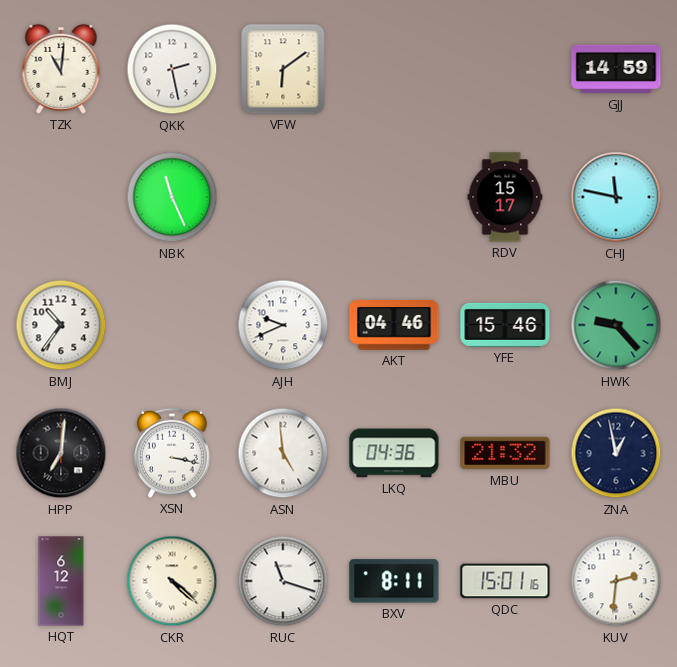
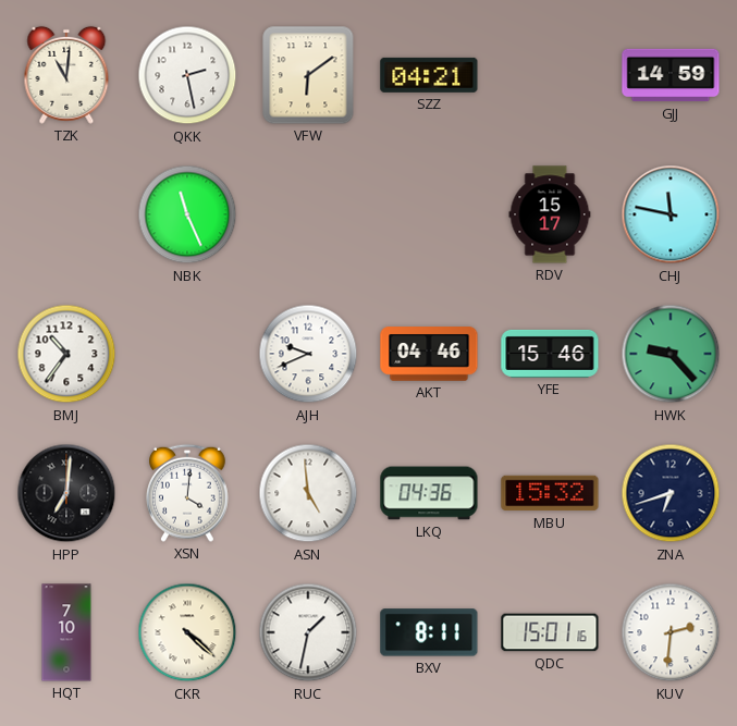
SZZ: none -> 04:21
XSN: 3:17 -> 4:01
MBU: 21:32 -> 15:32
ZNA: 12:58 -> 6:42
HQT: 6:12 -> 7:10
RUC: 11:18 -> 1:32
